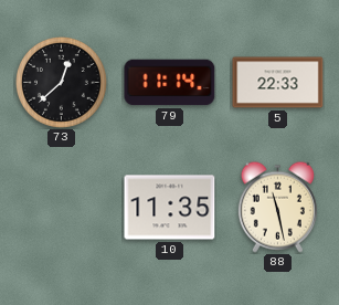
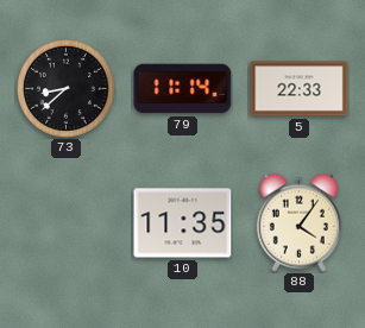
73: 12:38 -> 8:38
88: 11:28 -> 4:06
